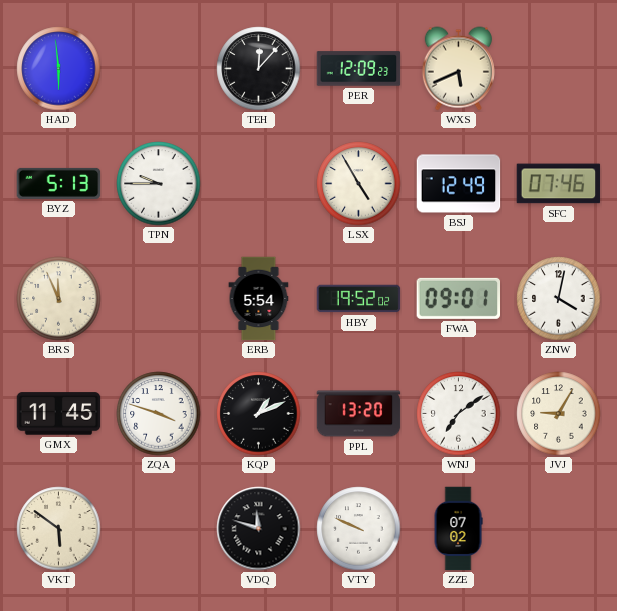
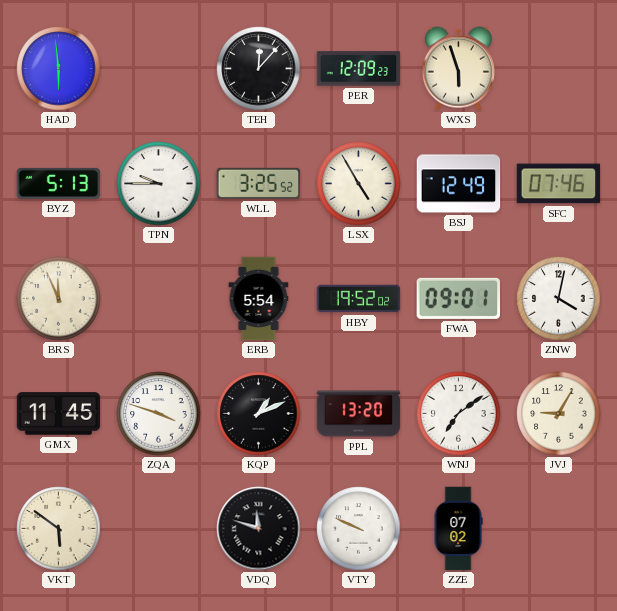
WXS: 5:41 -> 5:57
WLL: none -> 3:25
